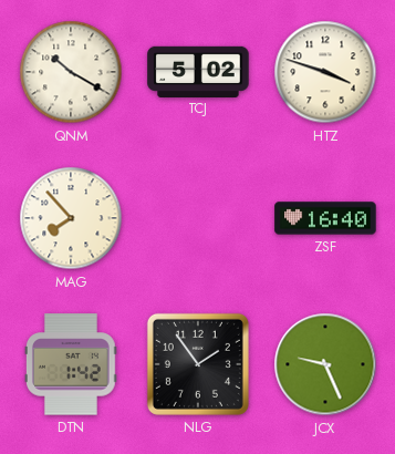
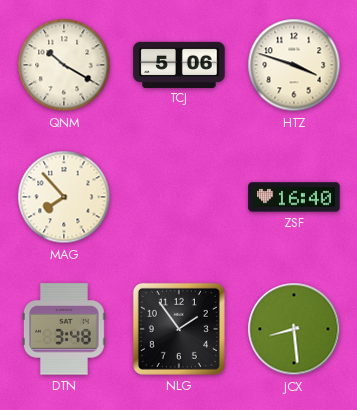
TCJ: 5:02 -> 5:06
DTN: 1:42 -> 3:48
JCX: 9:26 -> 8:29
